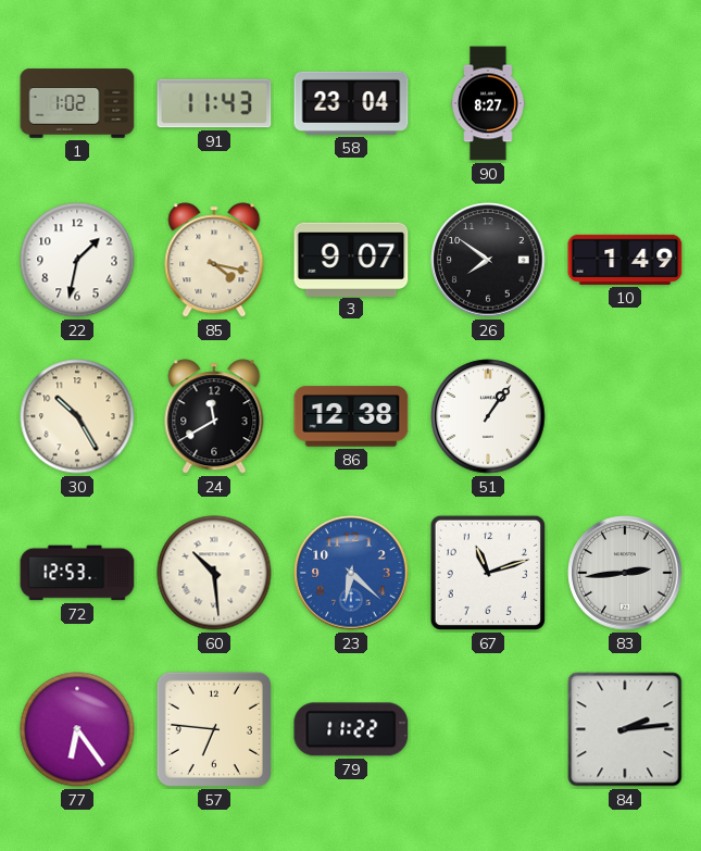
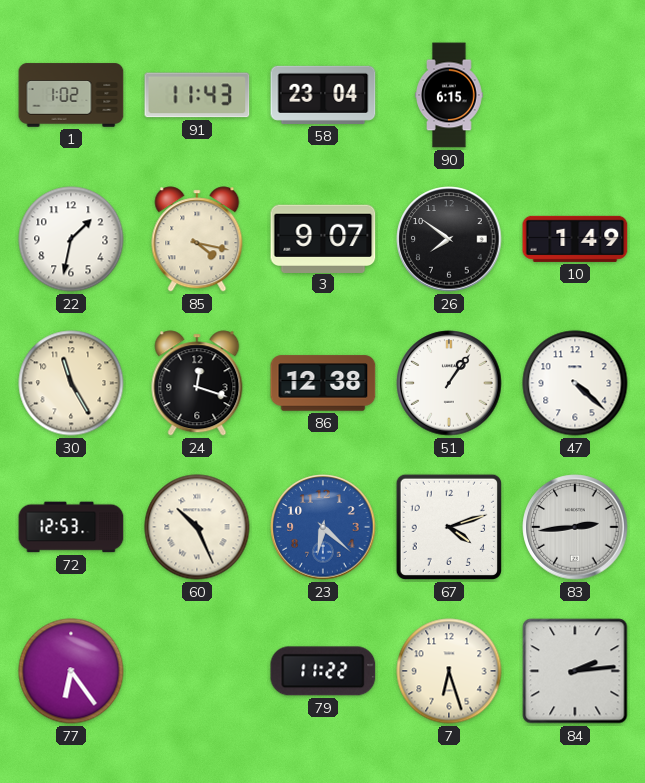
90: 8:27 -> 6:15
30: 10:25 -> 11:25
24: 11:40 -> 12:18
47: none -> 4:22
60: 10:29 -> 10:26
67: 11:12 -> 4:12
57: 6:46 -> none
7: none -> 6:27
